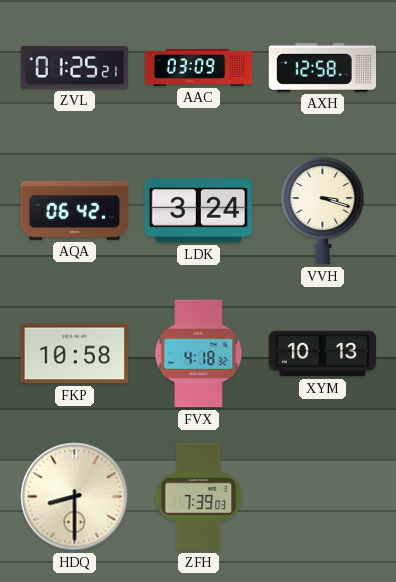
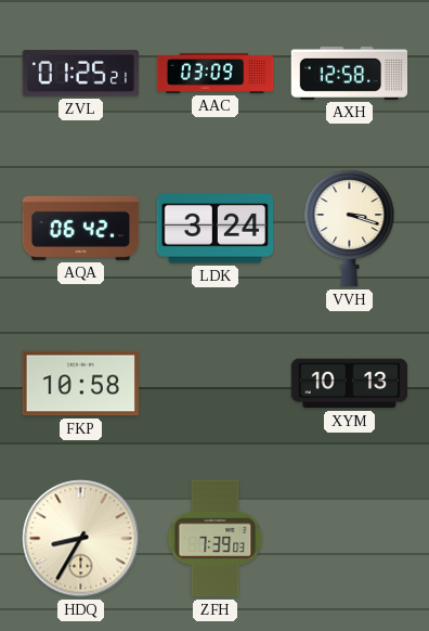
FVX: 4:18 -> none
HDQ: 8:30 -> 8:35
